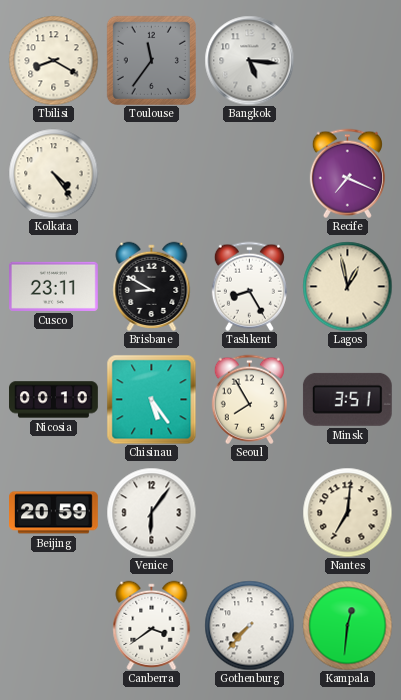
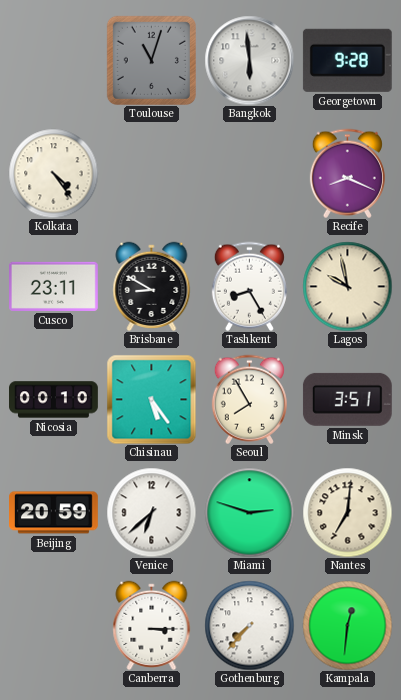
Tbilisi: 8:20 -> none
Toulouse: 11:36 -> 11:03
Bangkok: 5:16 -> 5:59
Georgetown: none -> 9:28
Recife: 7:19 -> 8:19
Lagos: 12:58 -> 9:58
Venice: 6:06 -> 6:38
Miami: none -> 2:48
Canberra: 3:39 -> 3:15
